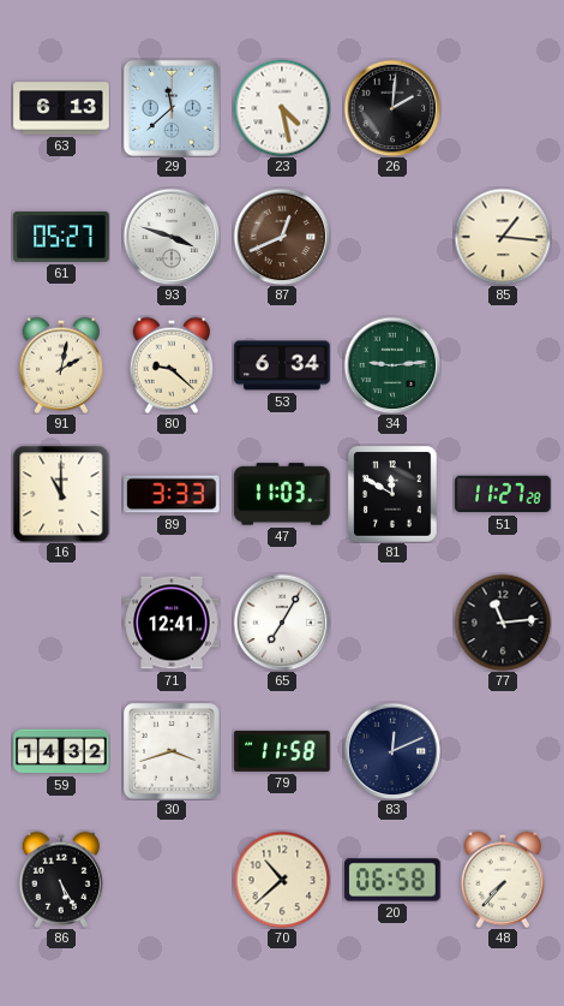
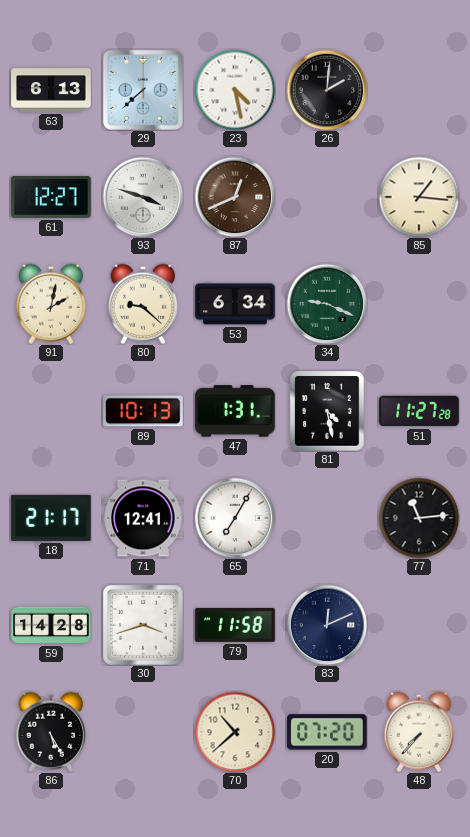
29: 11:38 -> 7:38
61: 05:27 -> 12:27
34: 9:14 -> 9:19
16: 11:00 -> none
89: 3:33 -> 10:13
47: 11:03 -> 1:31
81: 11:50 -> 4:28
18: none -> 21:17
59: 14:32 -> 14:28
20: 06:58 -> 07:20
